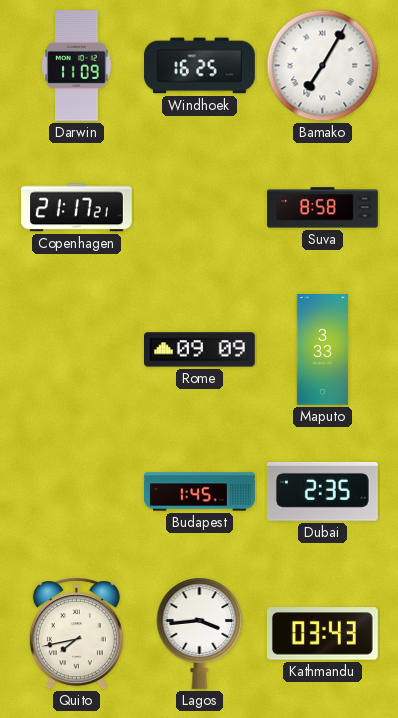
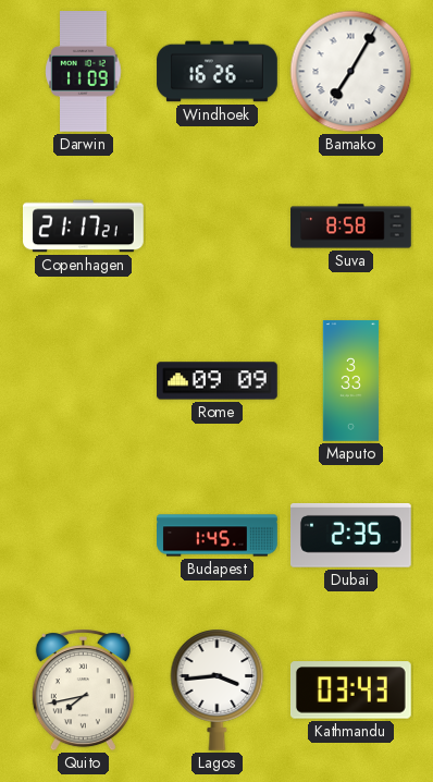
Windhoek: 16:25 -> 16:26
